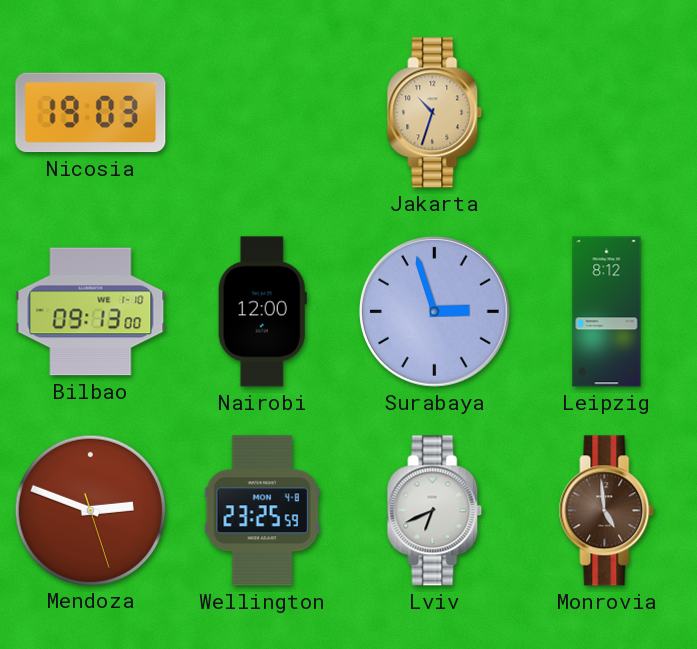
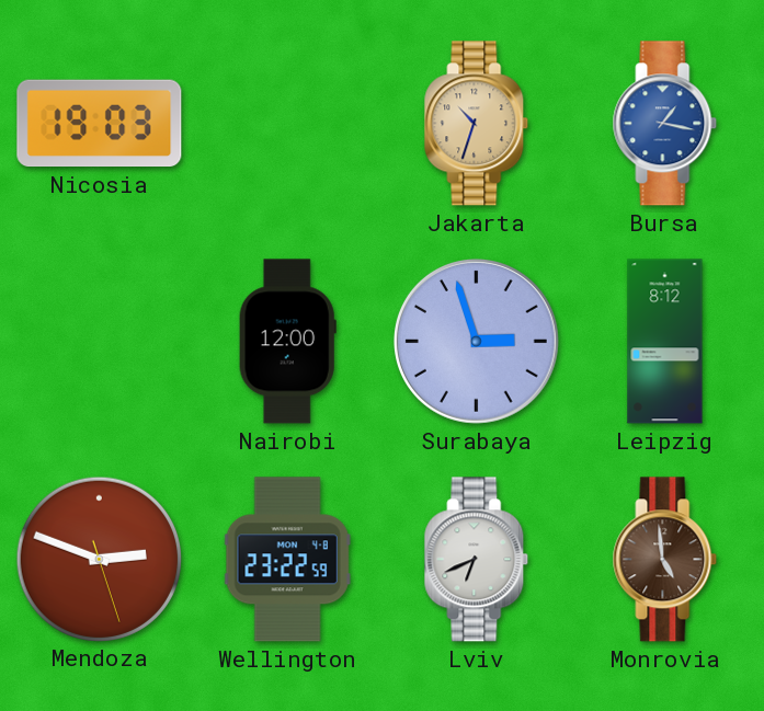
Bursa: none -> 1:17
Bilbao: 09:13 -> none
Wellington: 23:25 -> 23:22
